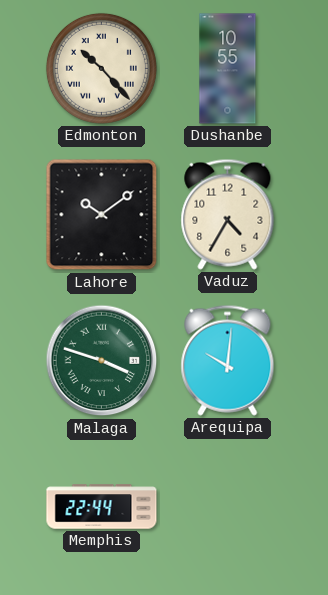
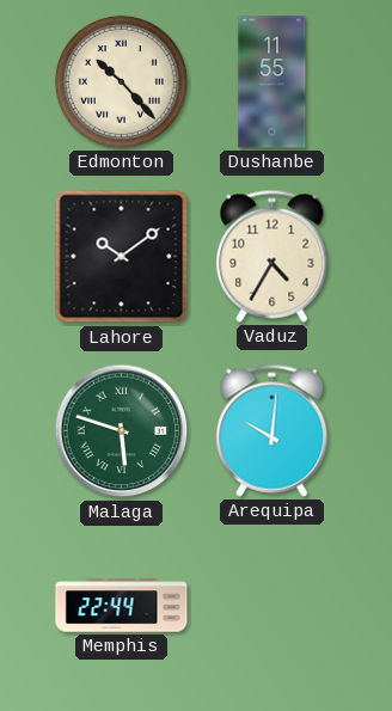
Dushanbe: 10:55 -> 11:55
Malaga: 3:48 -> 5:48
